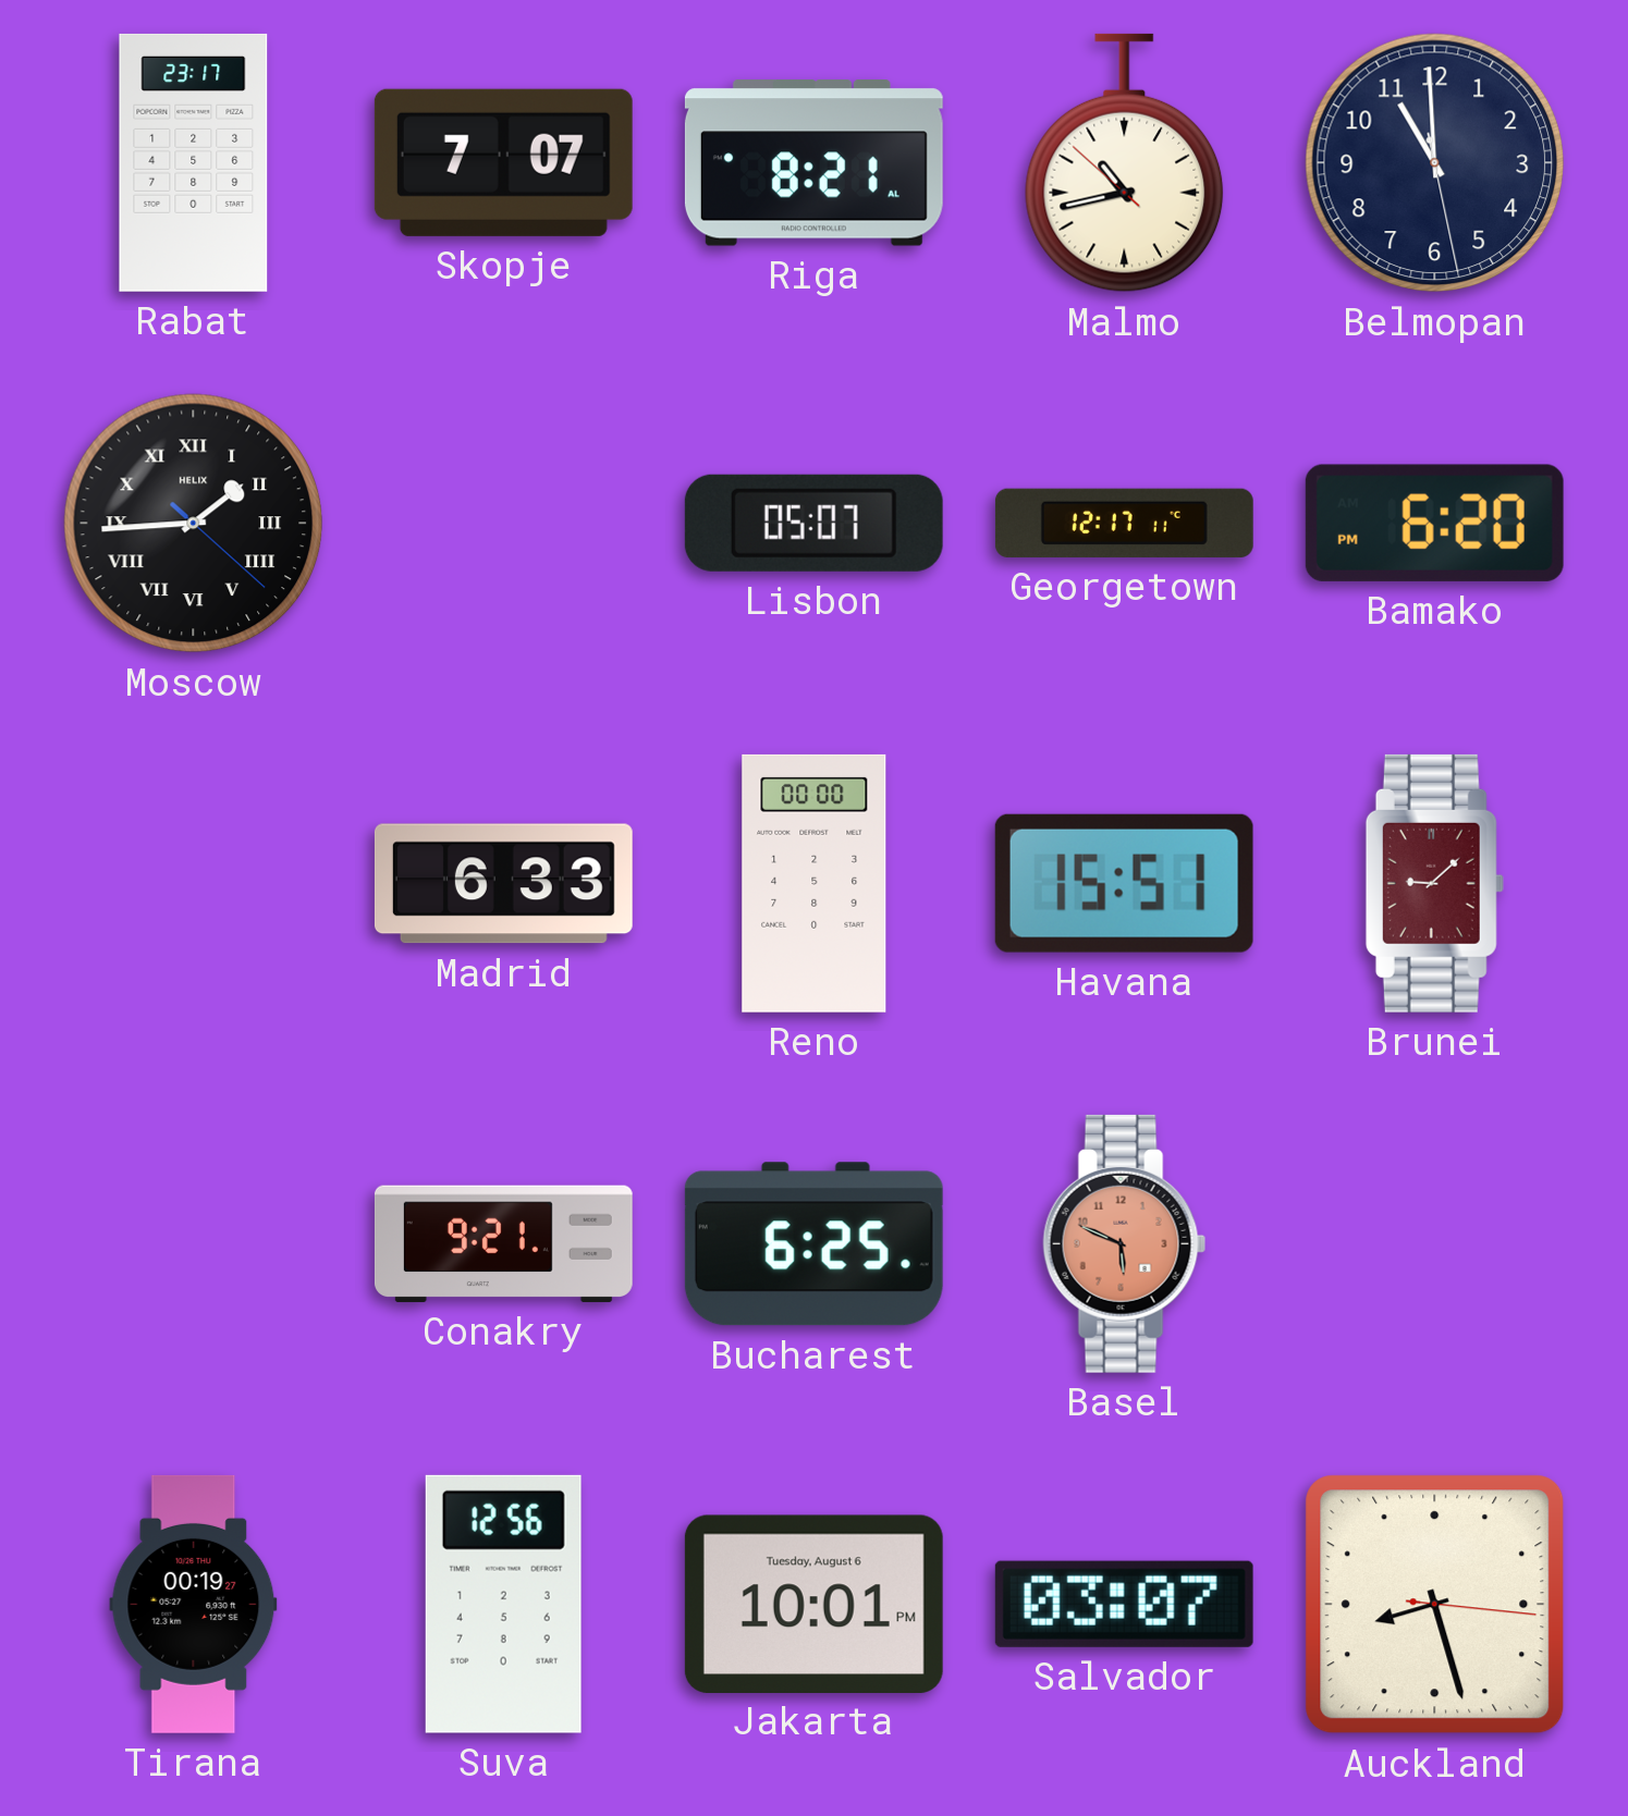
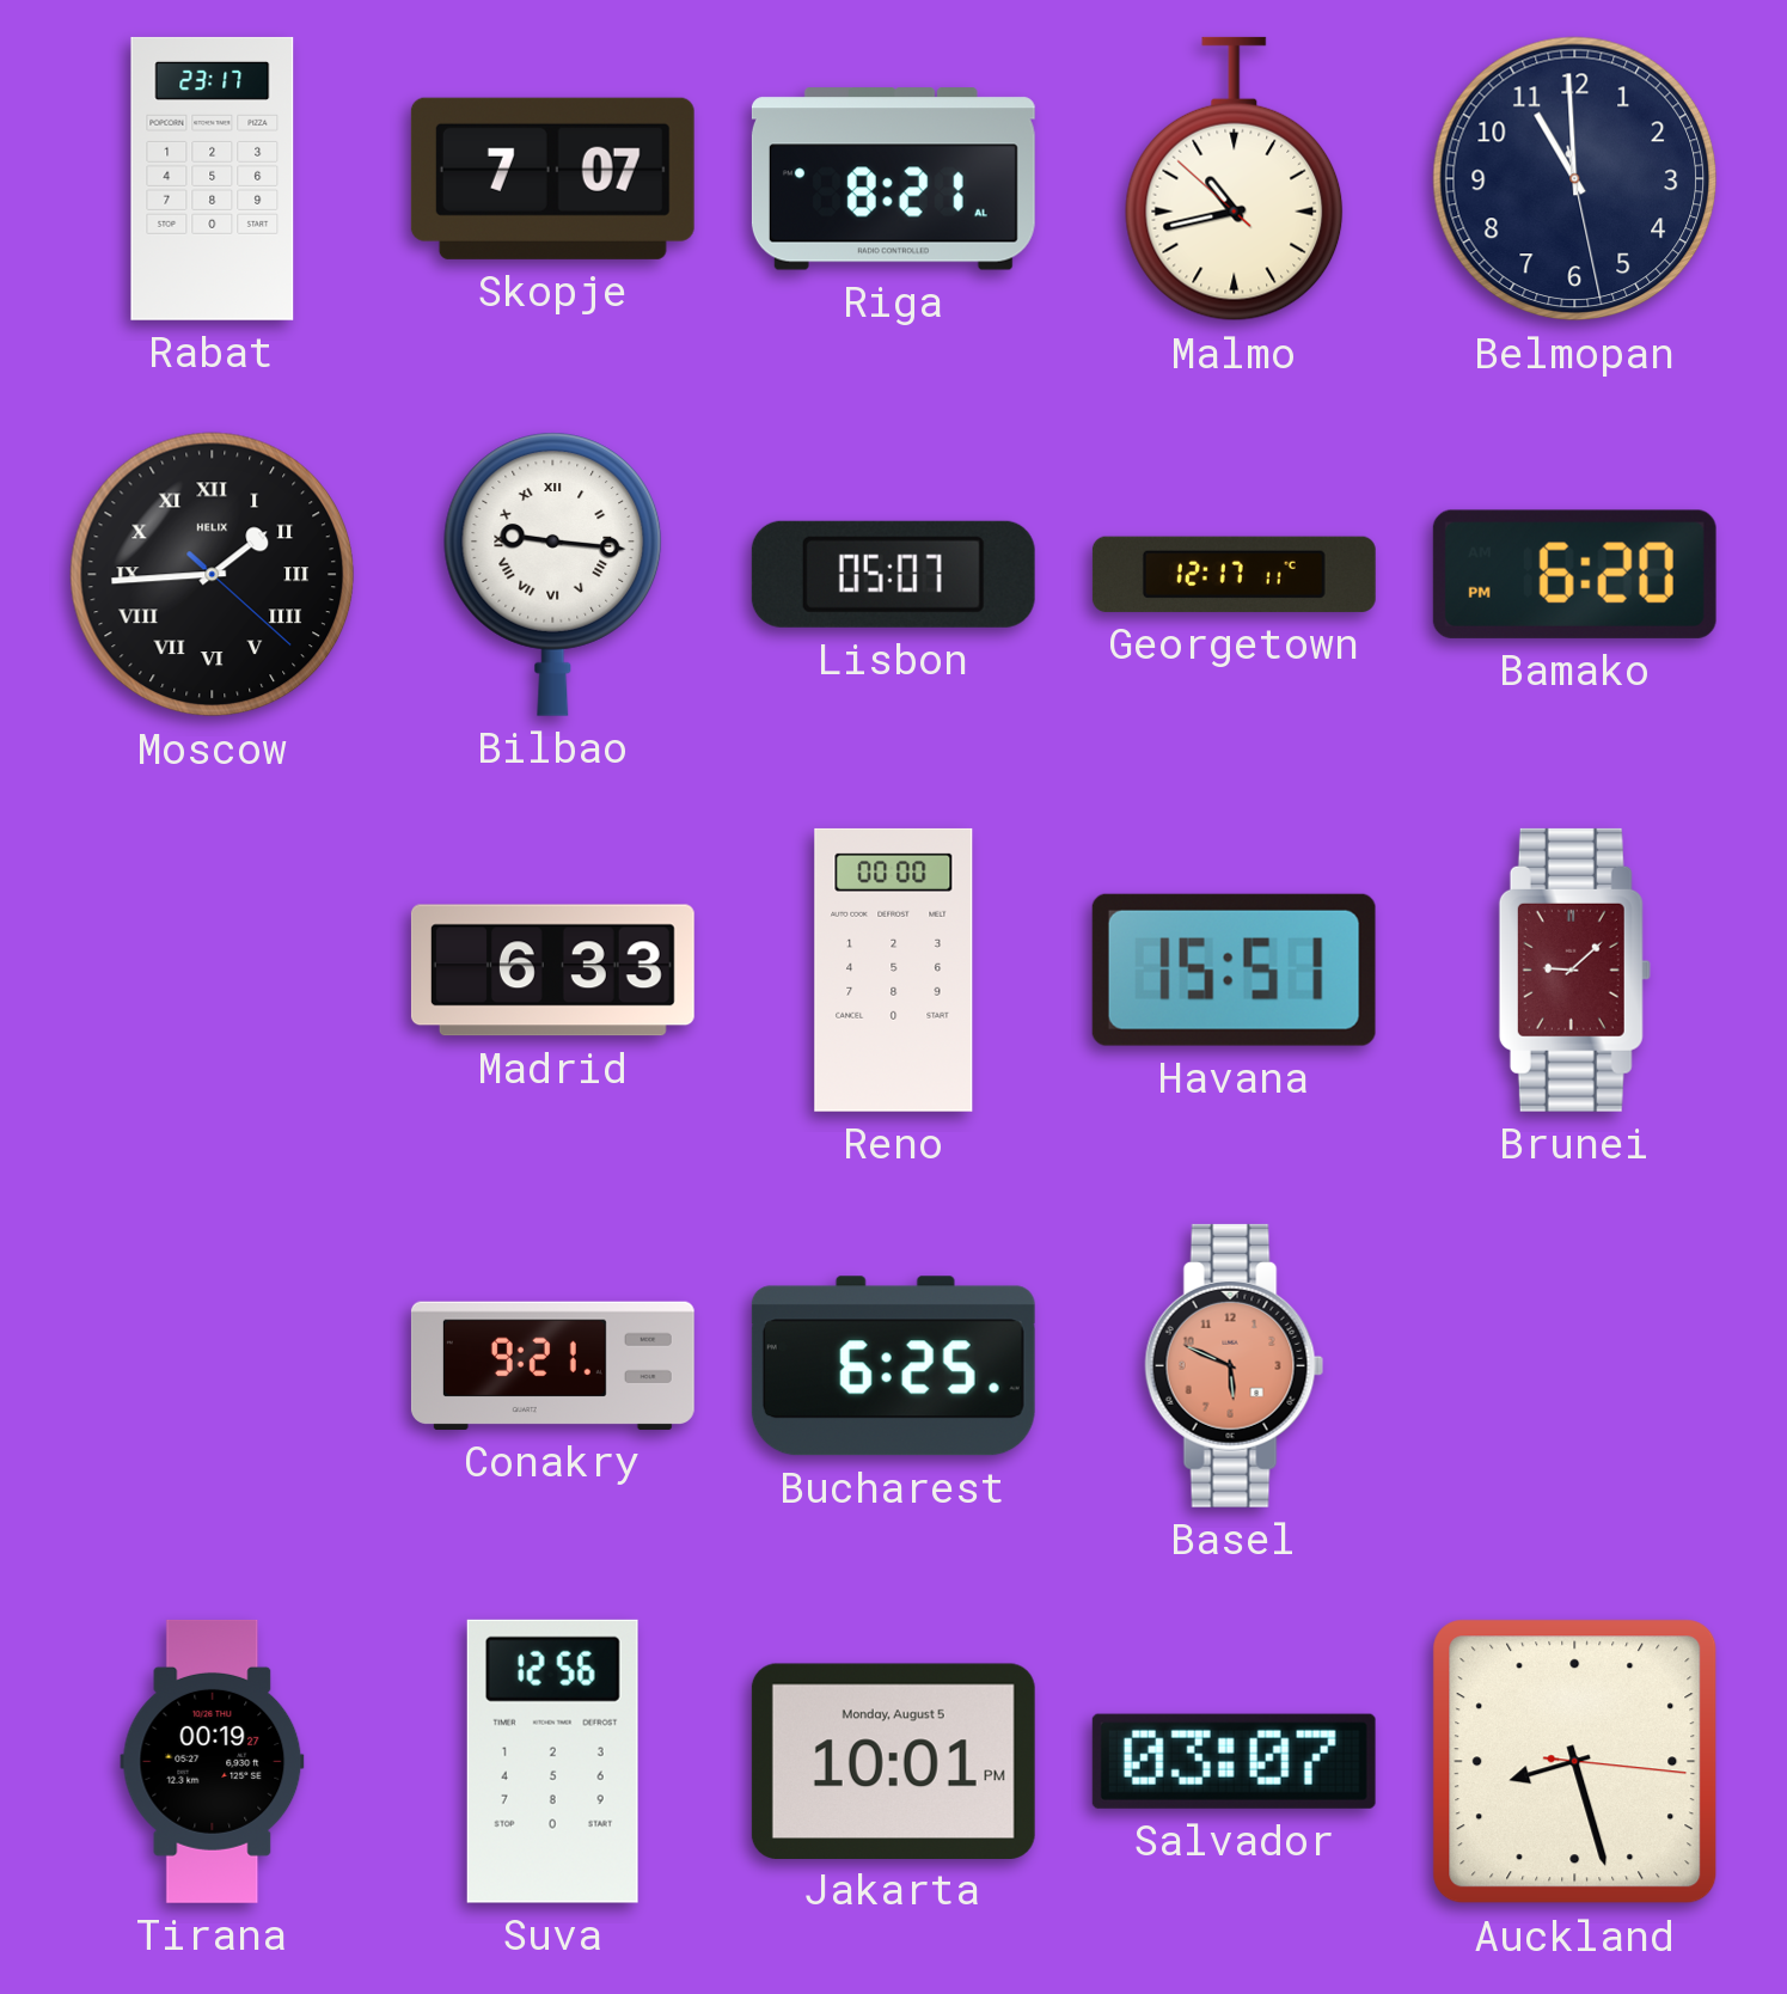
Bilbao: none -> 9:16
Jakarta date: Tuesday, August 6 -> Monday, August 5
